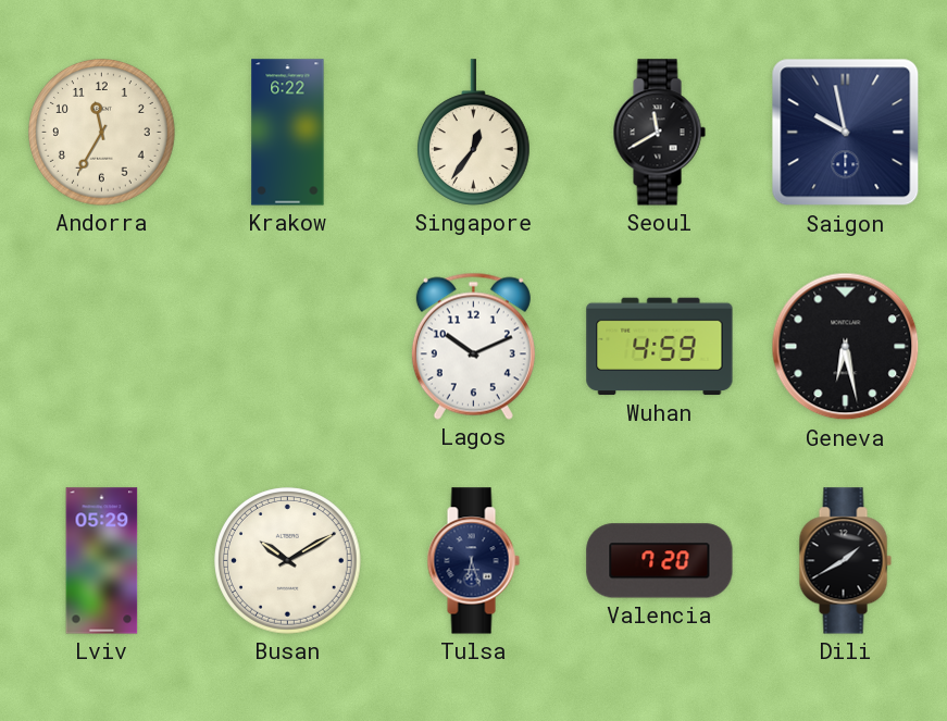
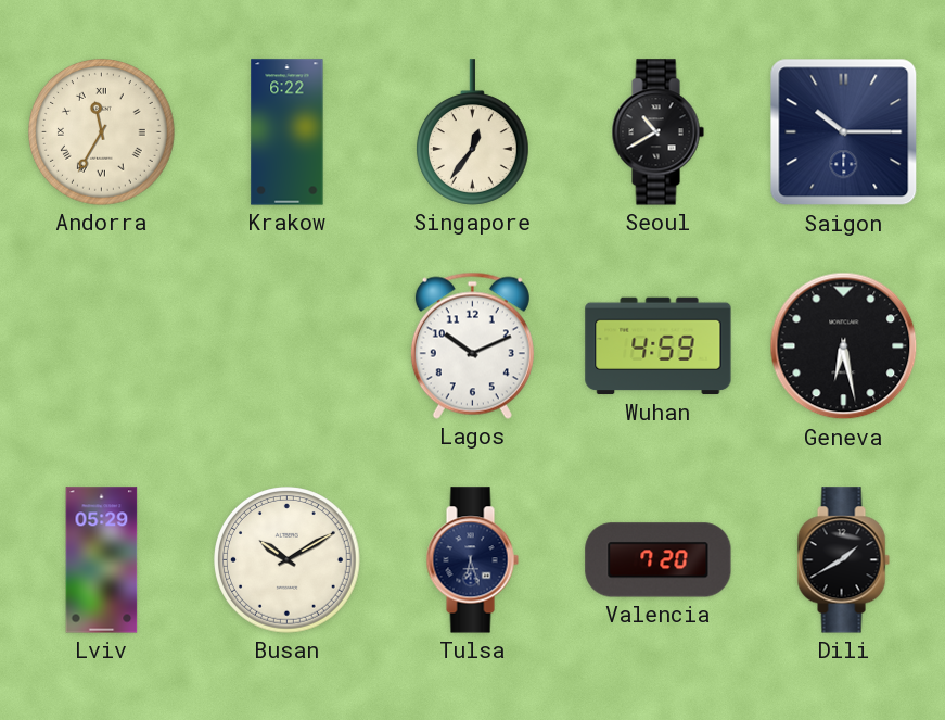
Andorra numerals: Arabic -> Roman
Seoul: 11:40 -> 10:40
Saigon: 9:58 -> 10:15
